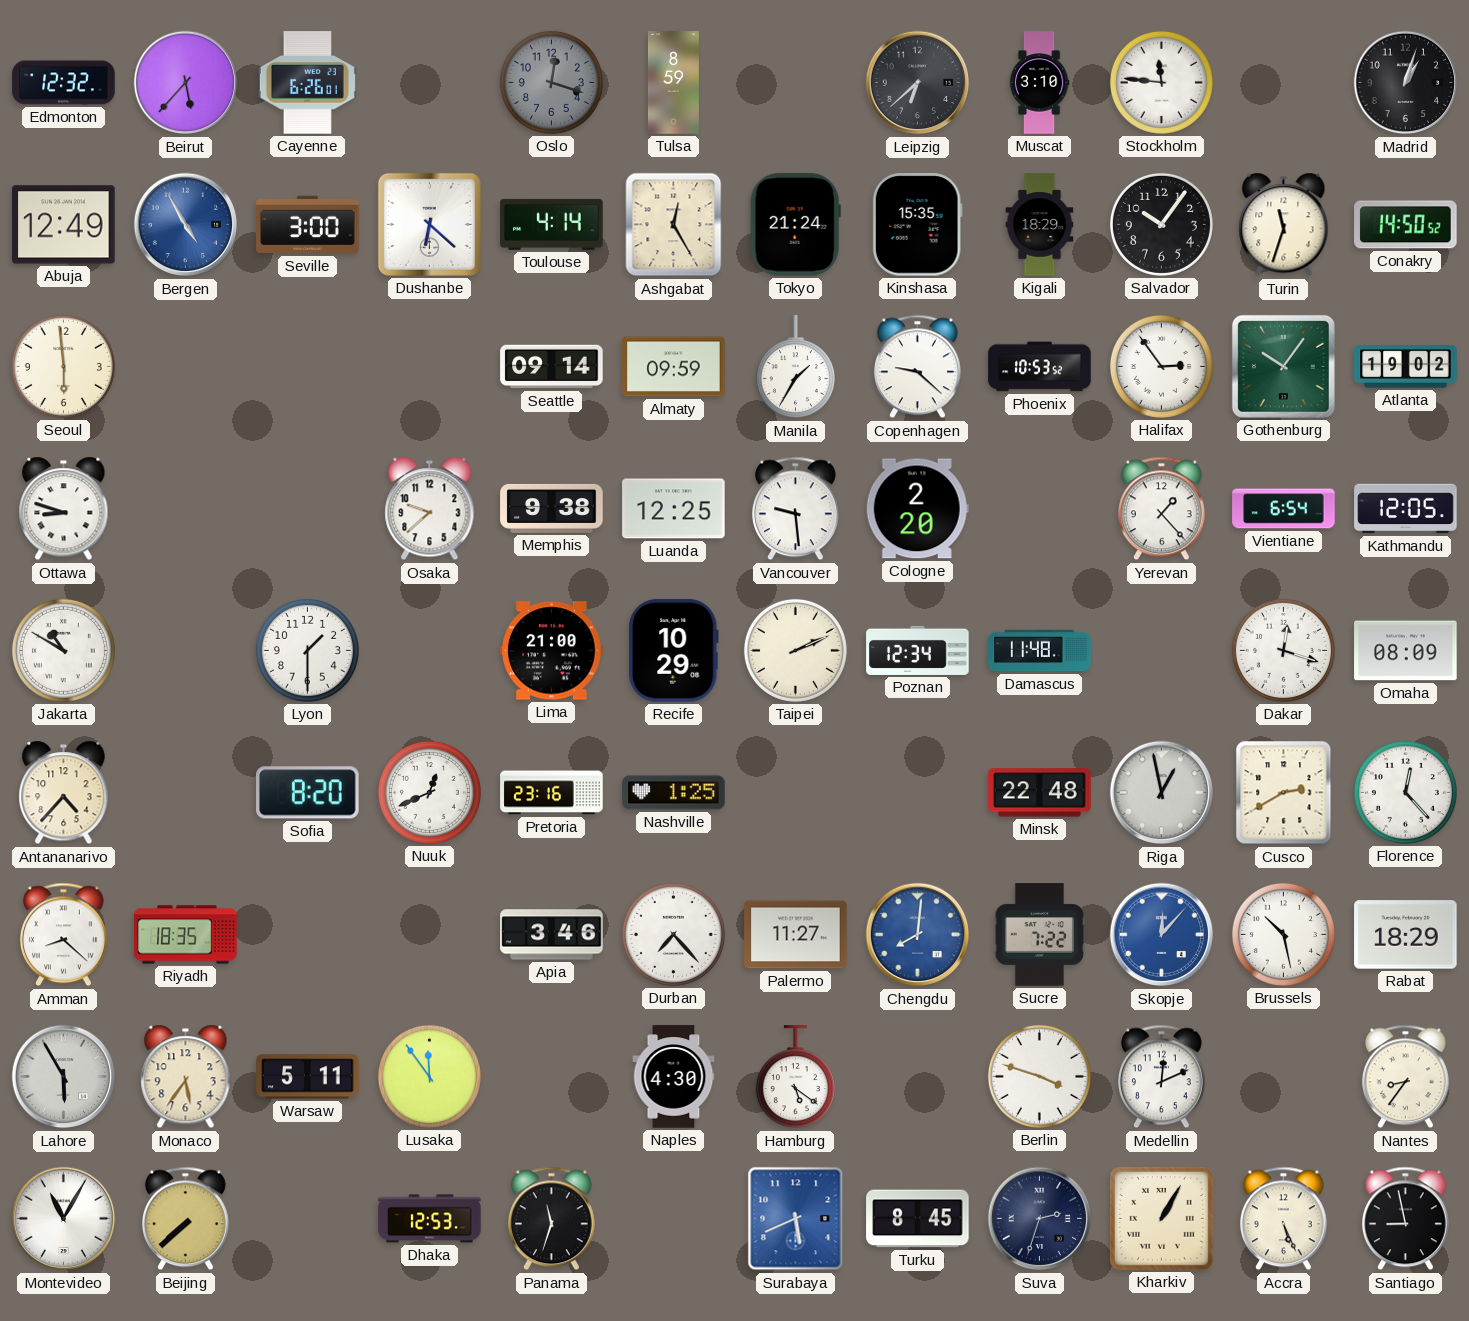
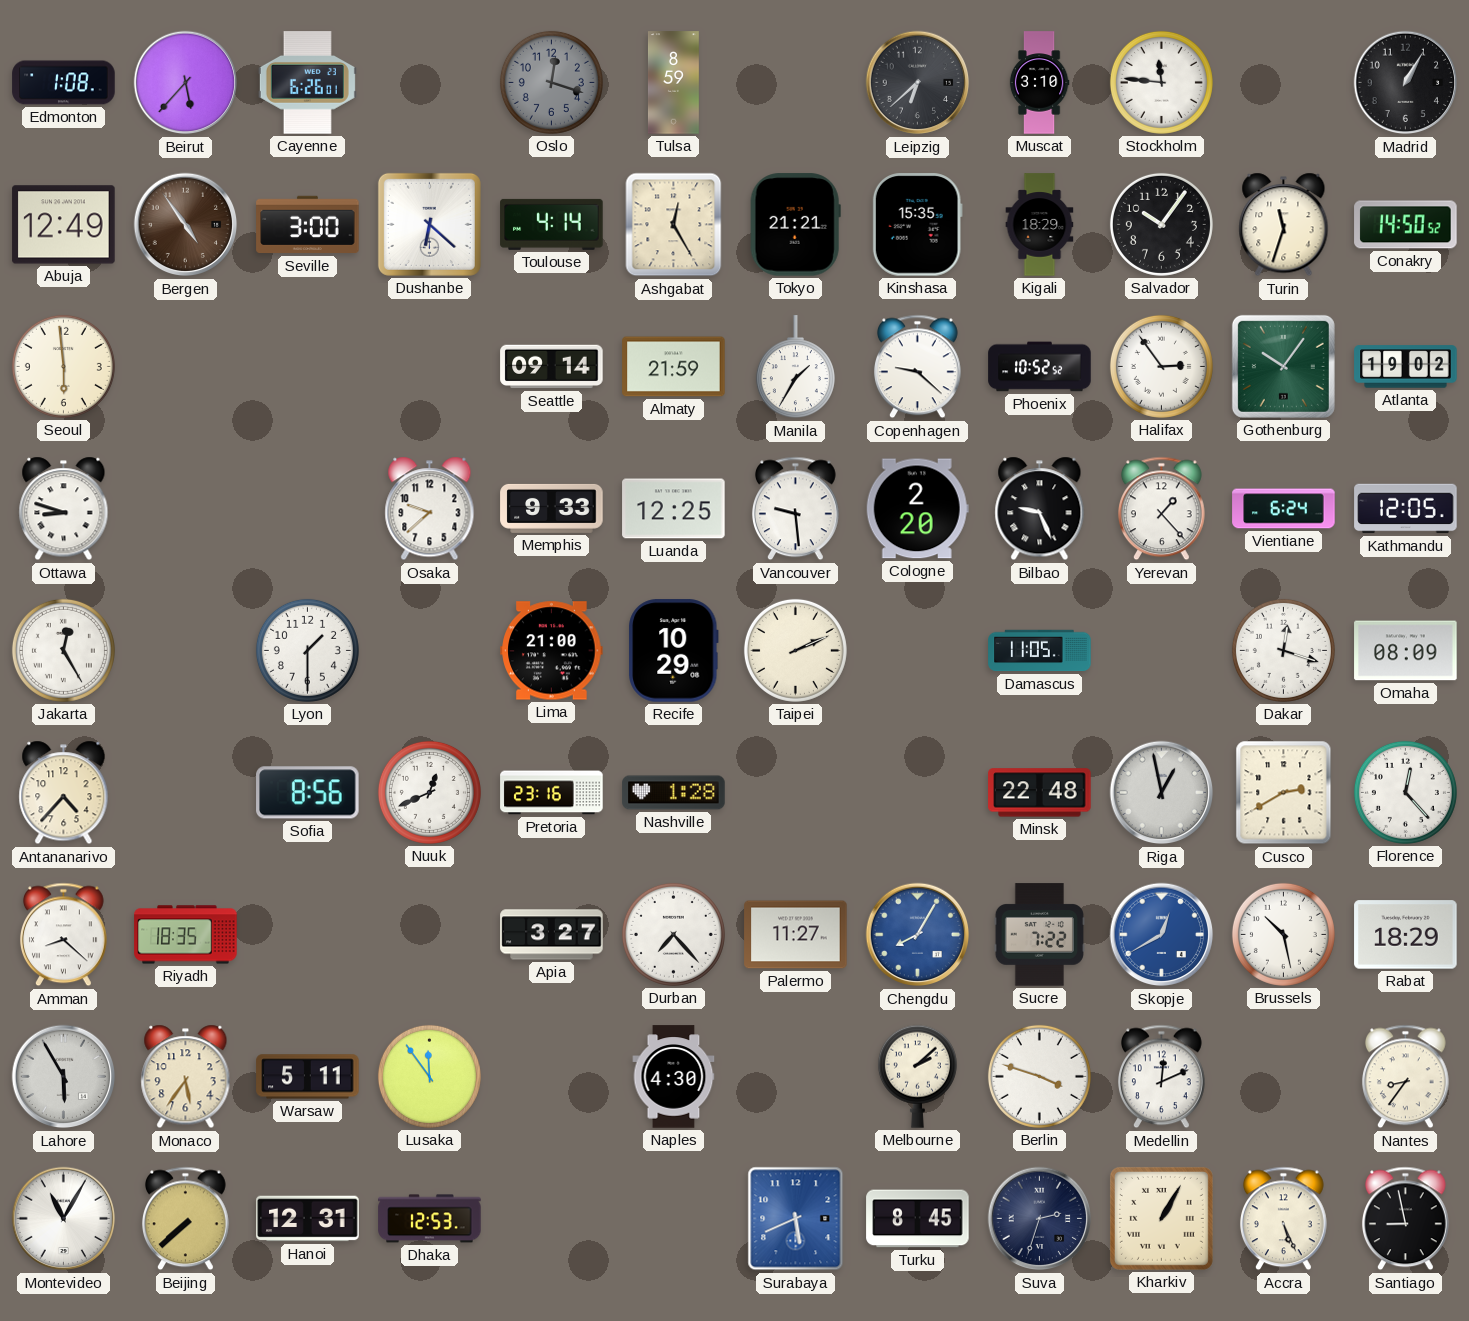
Edmonton: 12:32 -> 1:08
Madrid: 1:03 -> 1:05
Bergen: 4:55 -> 4:54
Bergen dial: blue -> brown
Tokyo: 21:24 -> 21:21
Almaty: 09:59 -> 21:59
Phoenix: 10:53 -> 10:52
Memphis: 9:38 -> 9:33
Bilbao: none -> 9:26
Vientiane: 6:54 -> 6:24
Jakarta: 10:50 -> 12:25
Poznan: 12:34 -> none
Damascus: 11:48 -> 11:05
Sofia: 8:20 -> 8:56
Nashville: 1:25 -> 1:28
Apia: 3:46 -> 3:27
Chengdu: 8:01 -> 8:05
Skopje: 12:07 -> 12:40
Hamburg: 5:21 -> none
Melbourne: none -> 2:08
Hanoi: none -> 12:31
Panama: 11:33 -> none
